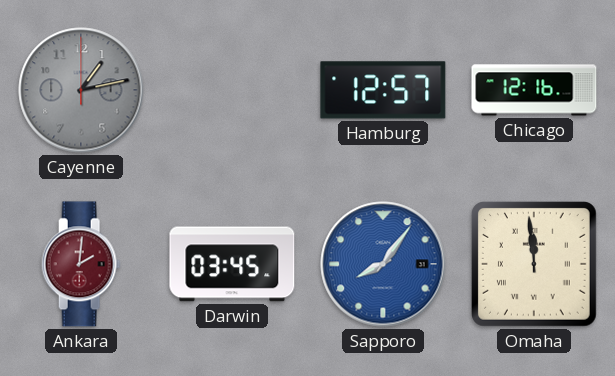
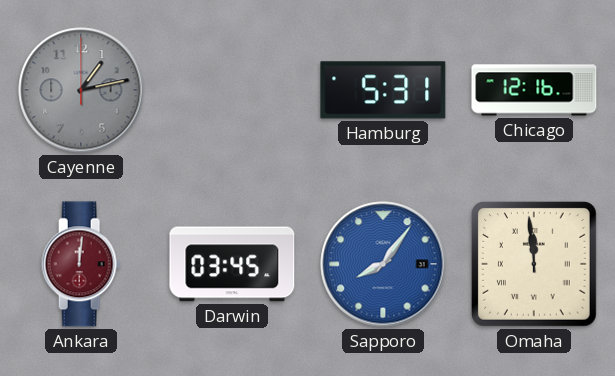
Hamburg: 12:57 -> 5:31
Ankara: 2:01 -> 12:01
